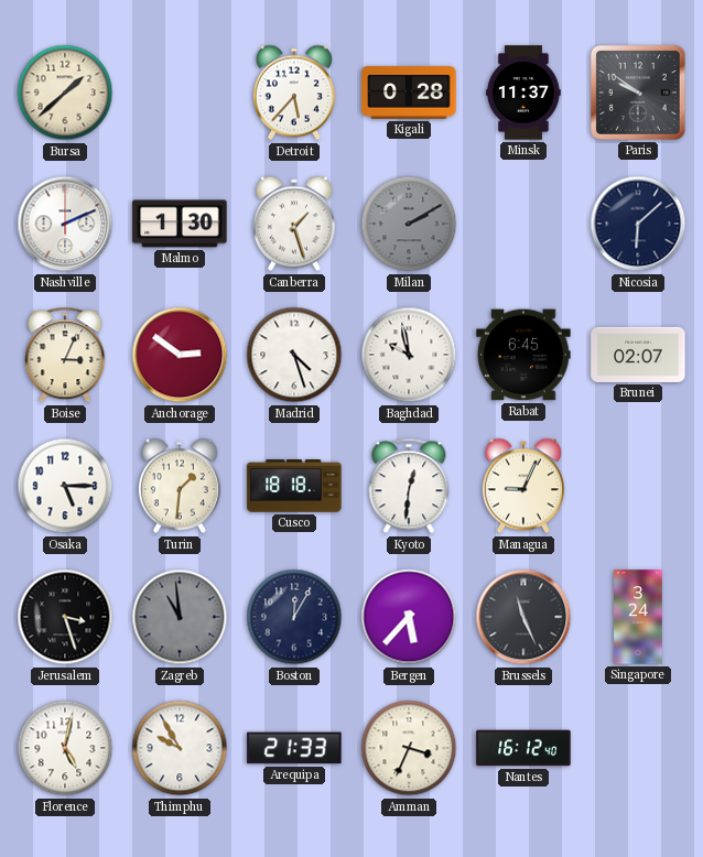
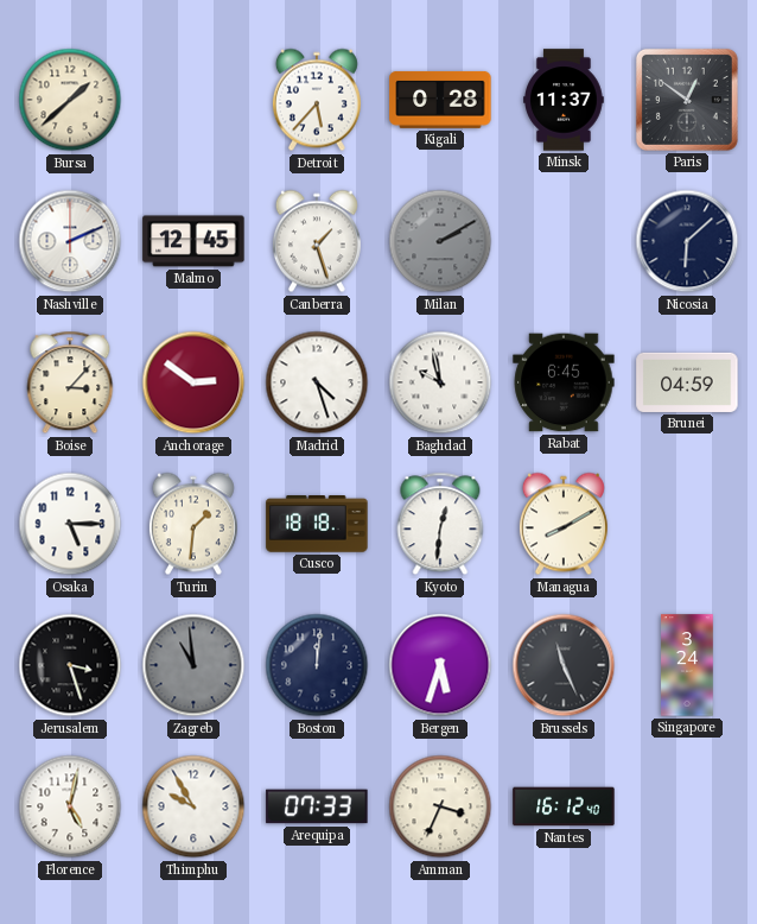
Paris: 9:51 -> 12:51
Malmo: 1:30 -> 12:45
Boise: 3:04 -> 3:07
Brunei: 02:07 -> 04:59
Managua: 9:04 -> 8:10
Boston: 12:05 -> 12:01
Bergen: 5:37 -> 5:33
Arequipa: 21:33 -> 07:33
